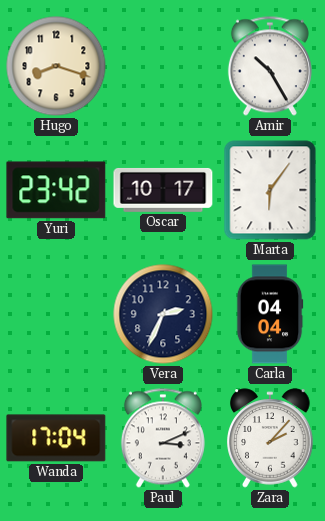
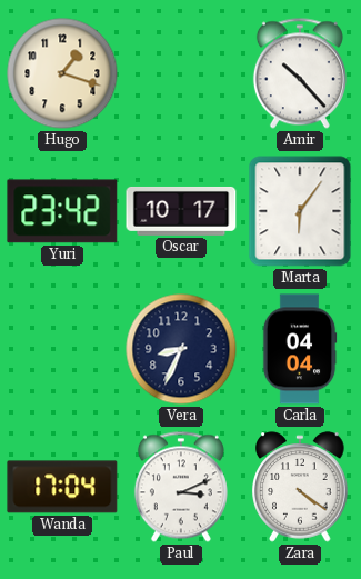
Hugo: 8:18 -> 1:18
Amir: 10:25 -> 10:23
Vera: 2:34 -> 8:34
Zara: 2:07 -> 4:21
